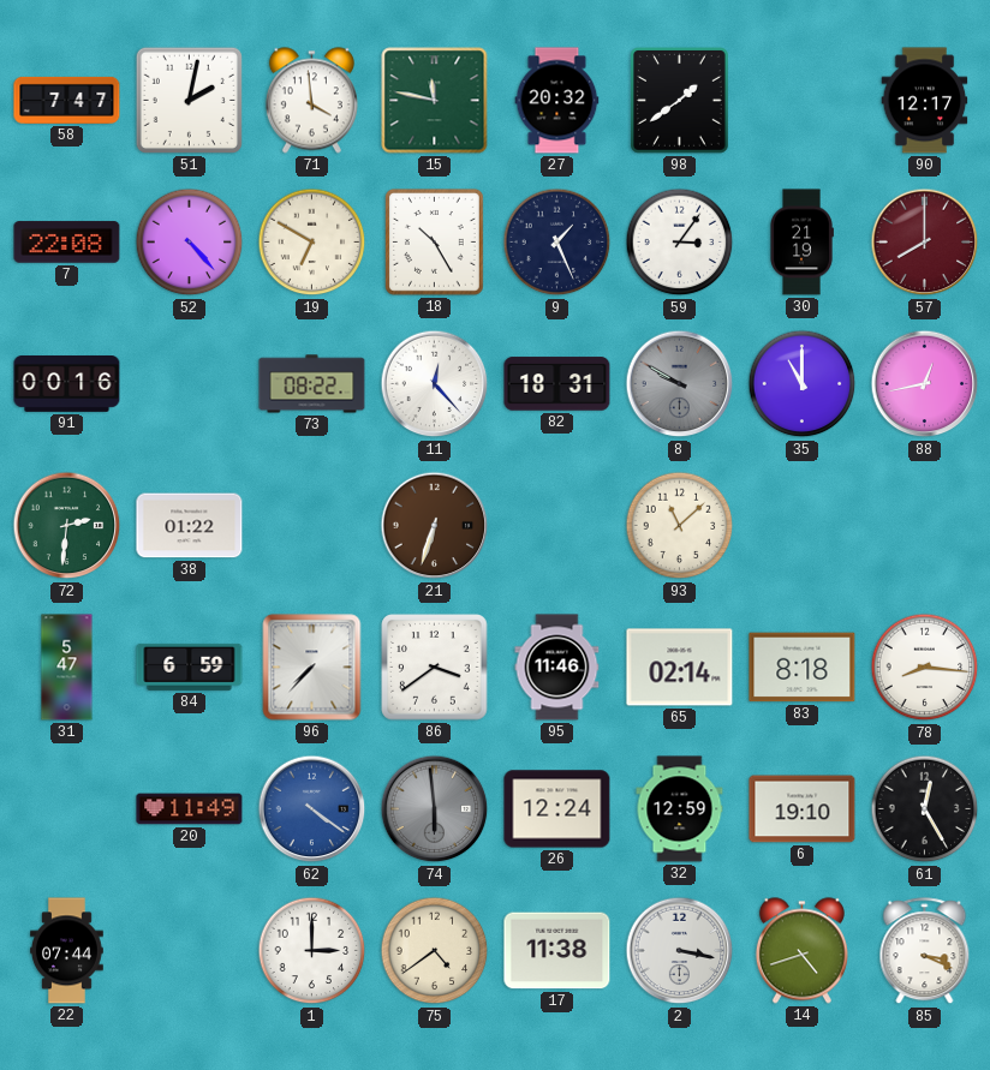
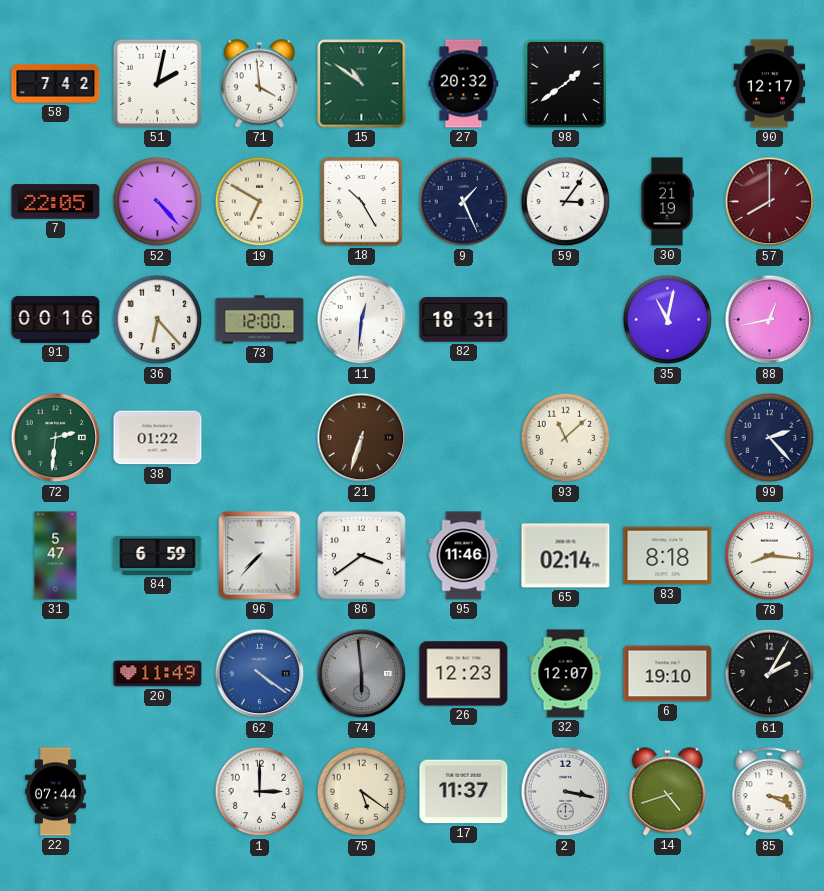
58: 7:47 -> 7:42
15: 11:47 -> 10:51
7: 22:08 -> 22:05
36: none -> 6:23
73: 08:22 -> 12:00
11: 12:23 -> 12:31
8: 9:50 -> none
35: 11:00 -> 11:02
99: none -> 2:23
26: 12:24 -> 12:23
32: 12:59 -> 12:07
61: 12:25 -> 2:05
75: 4:39 -> 5:21
17: 11:38 -> 11:37
